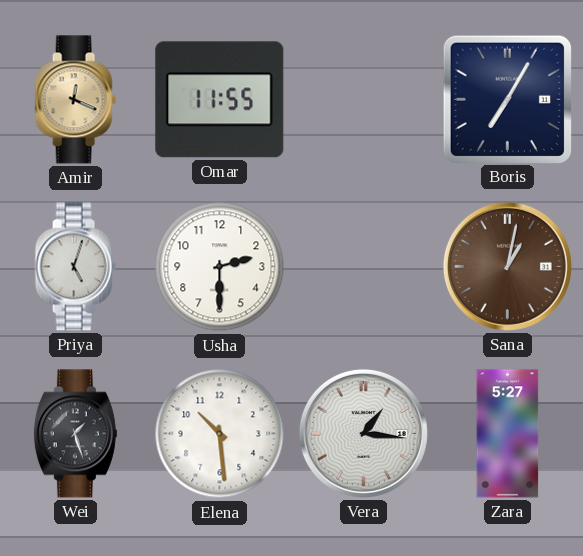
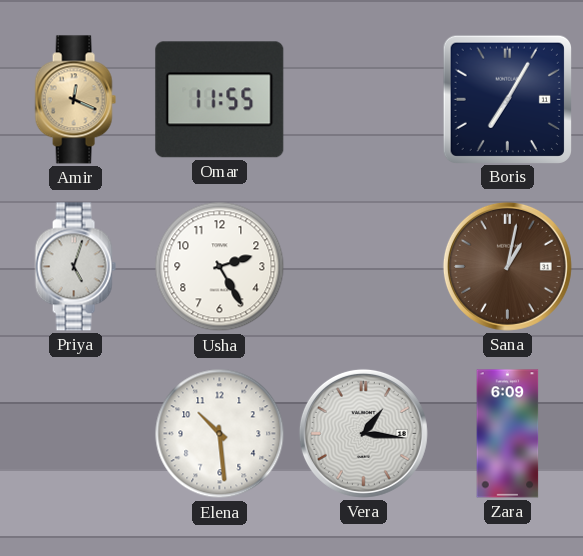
Usha: 2:30 -> 2:25
Wei: 1:27 -> none
Zara: 5:27 -> 6:09
